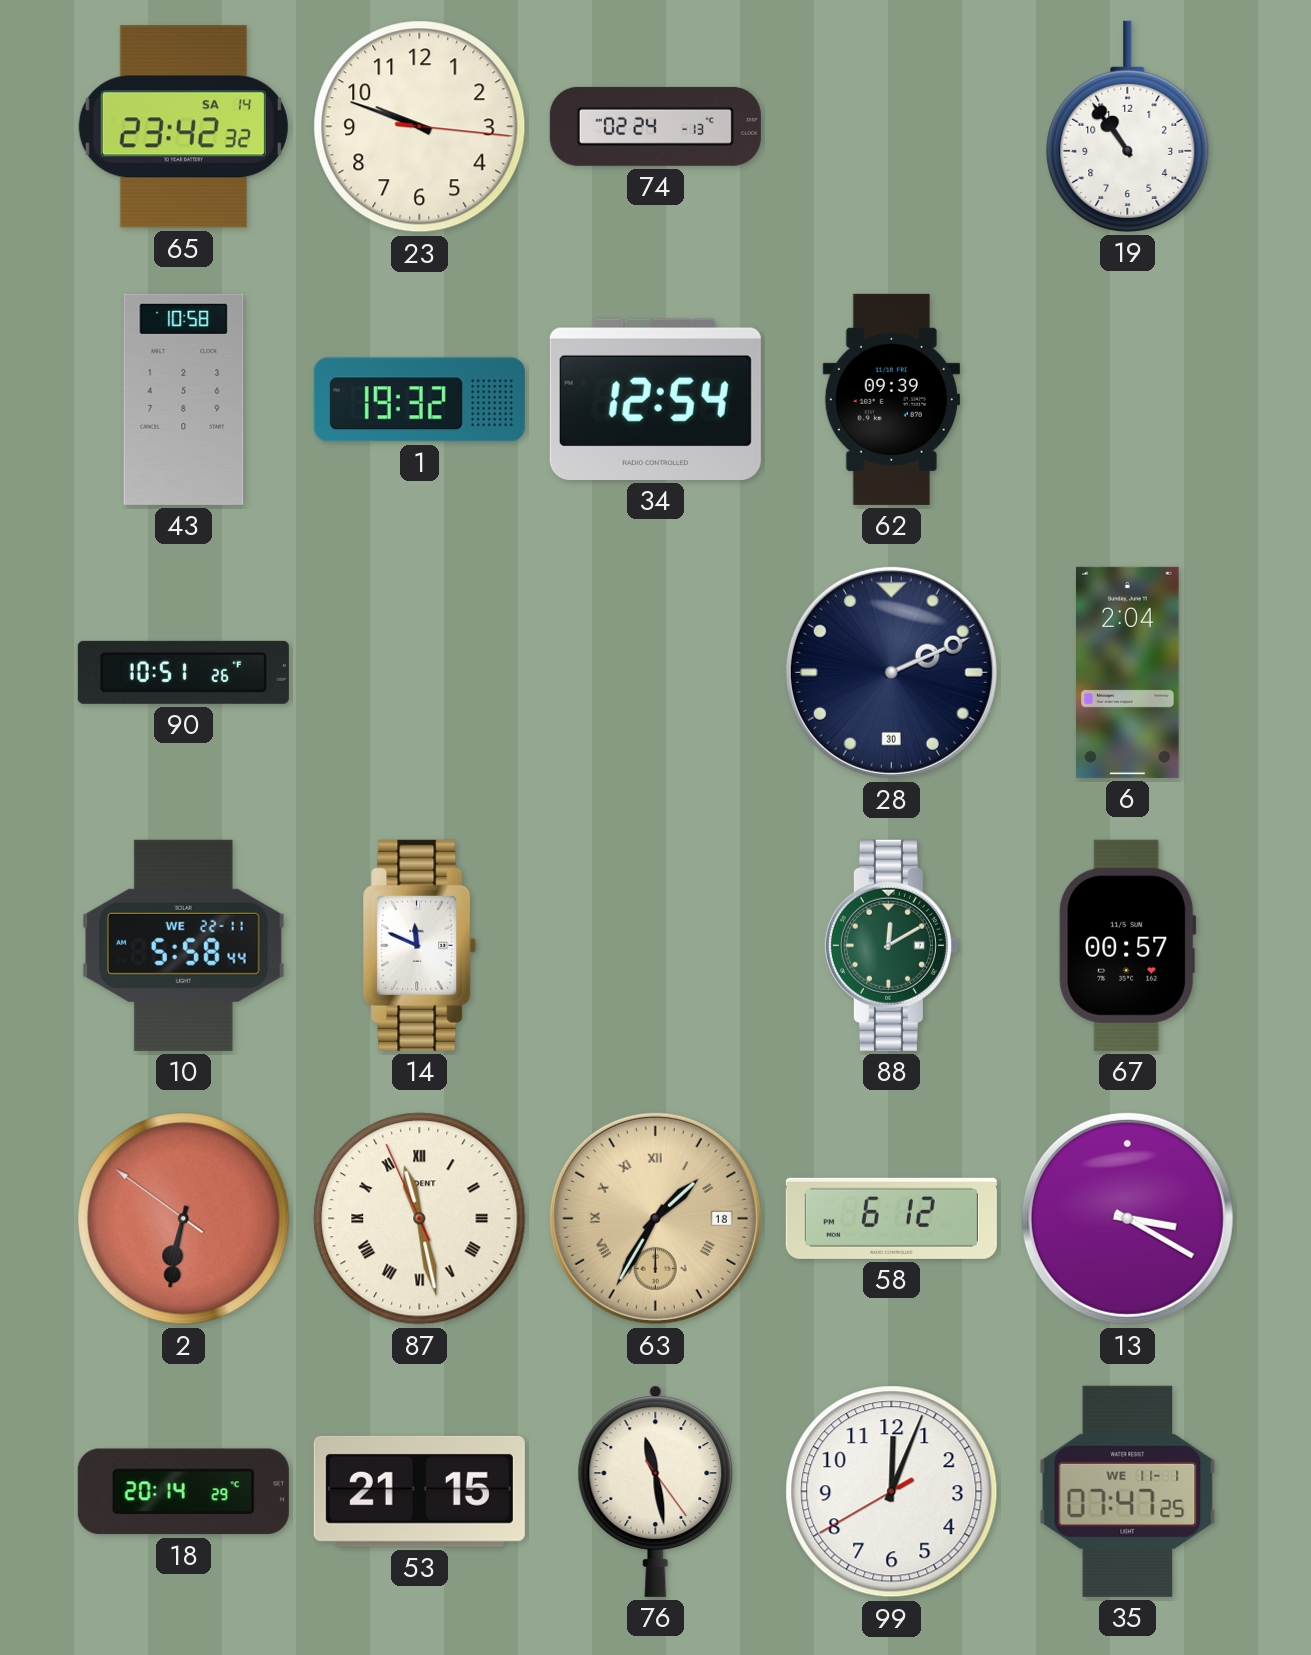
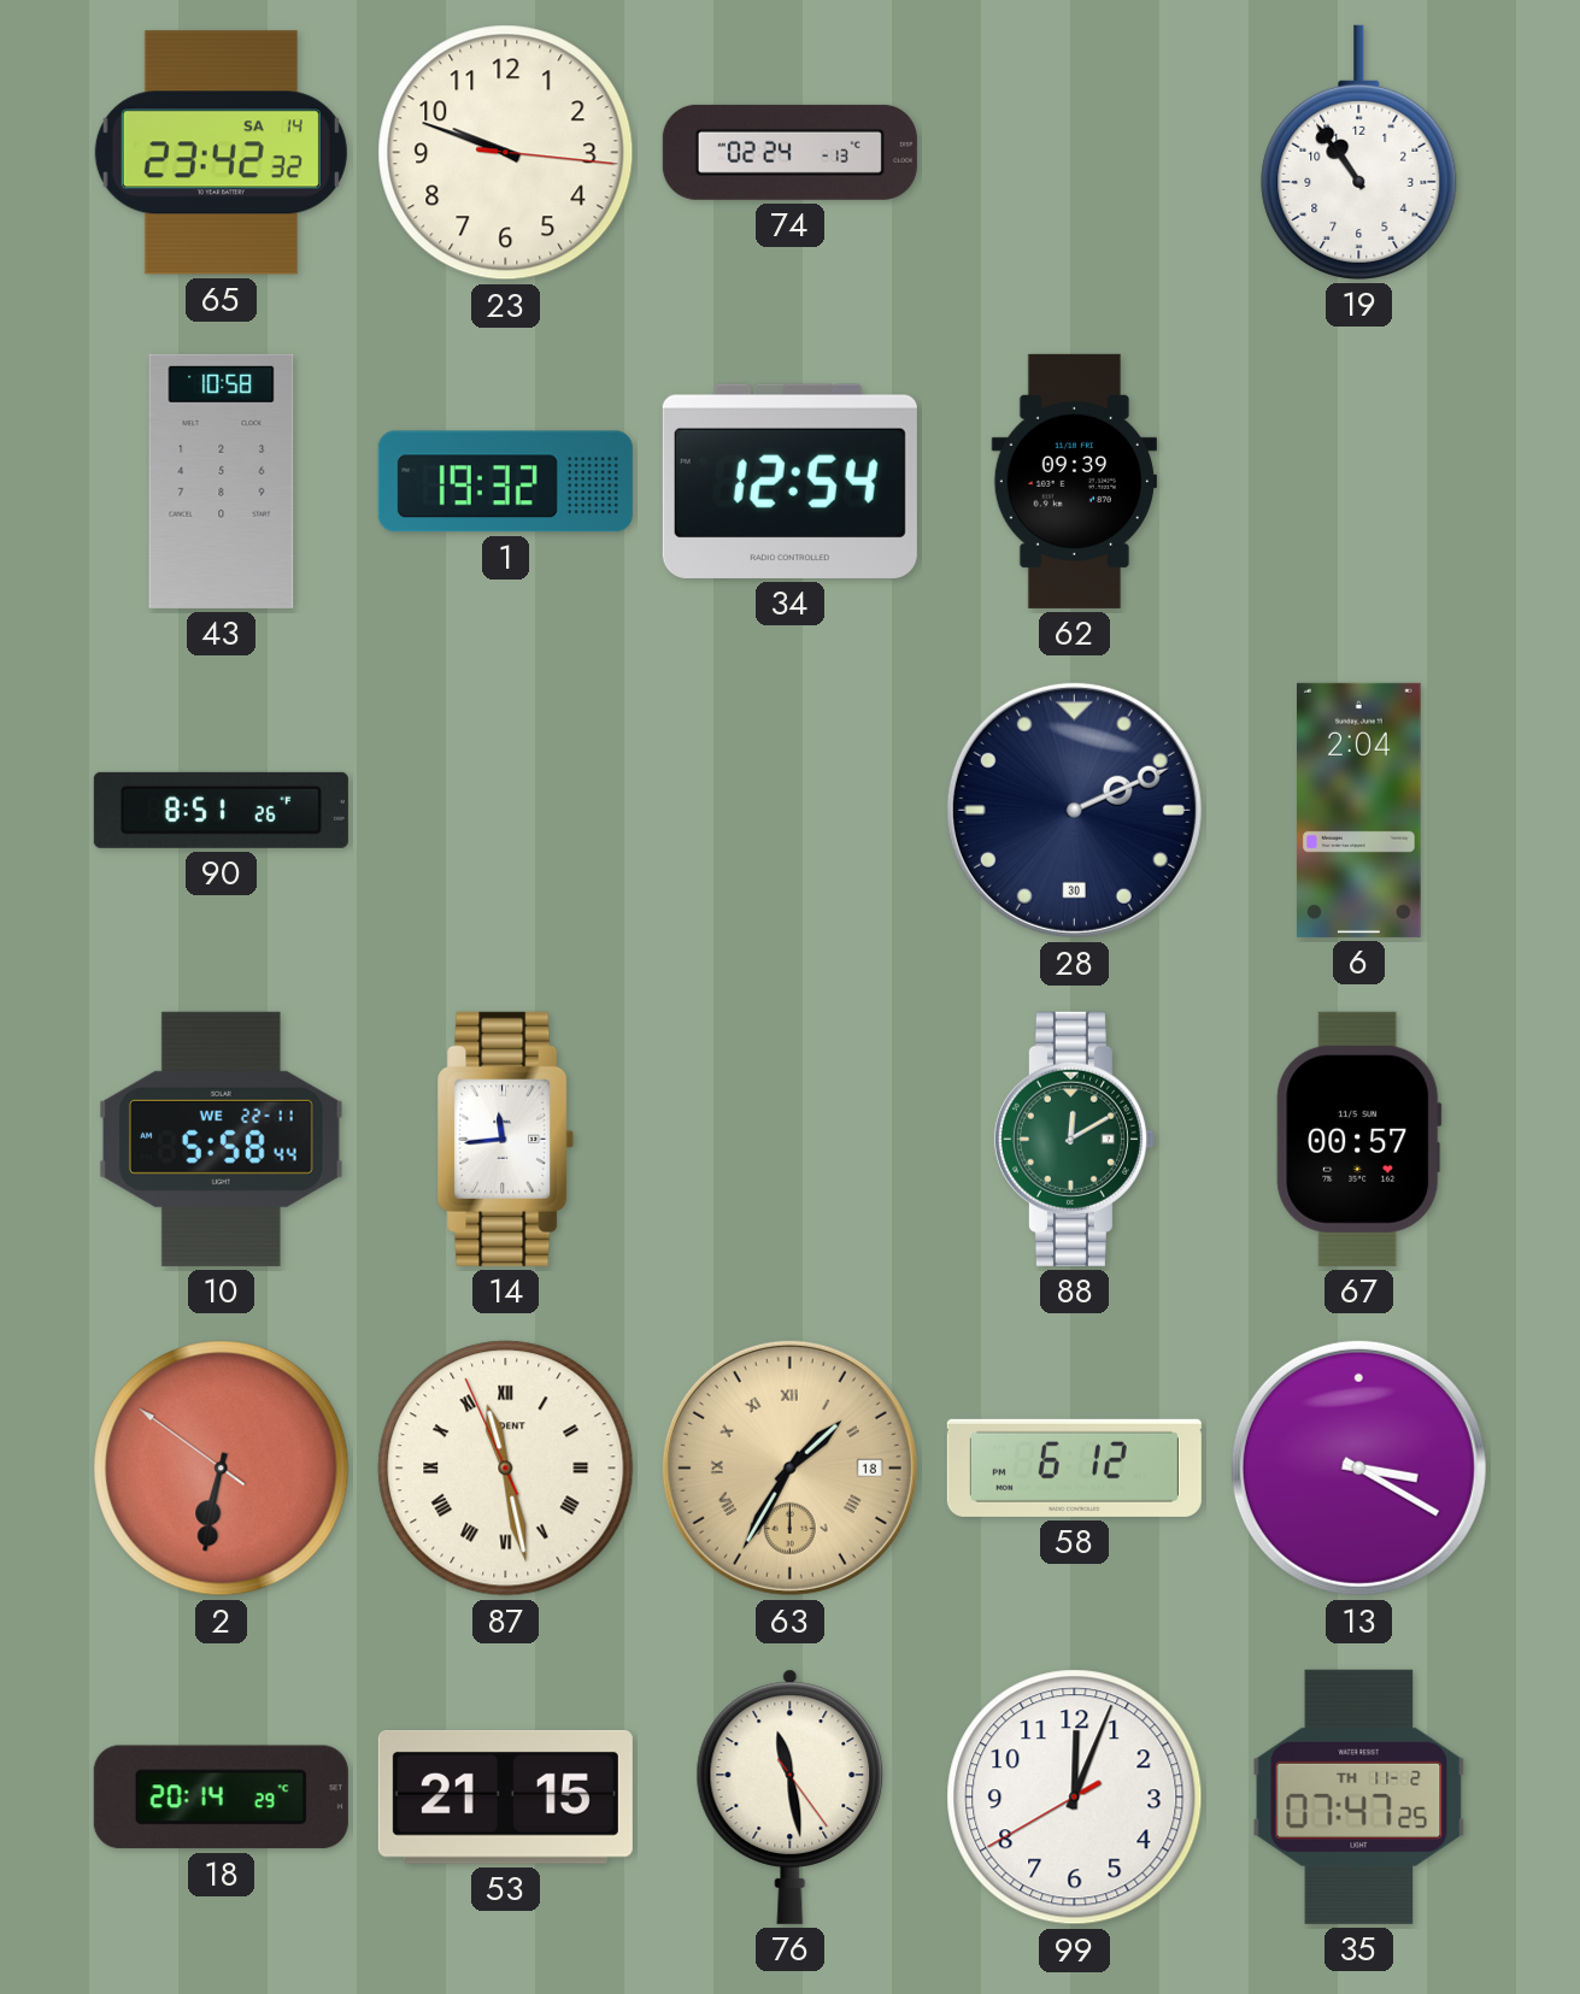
90: 10:51 -> 8:51
14: 11:49 -> 11:44
35 date: WE 11-1 -> TH 11-2
